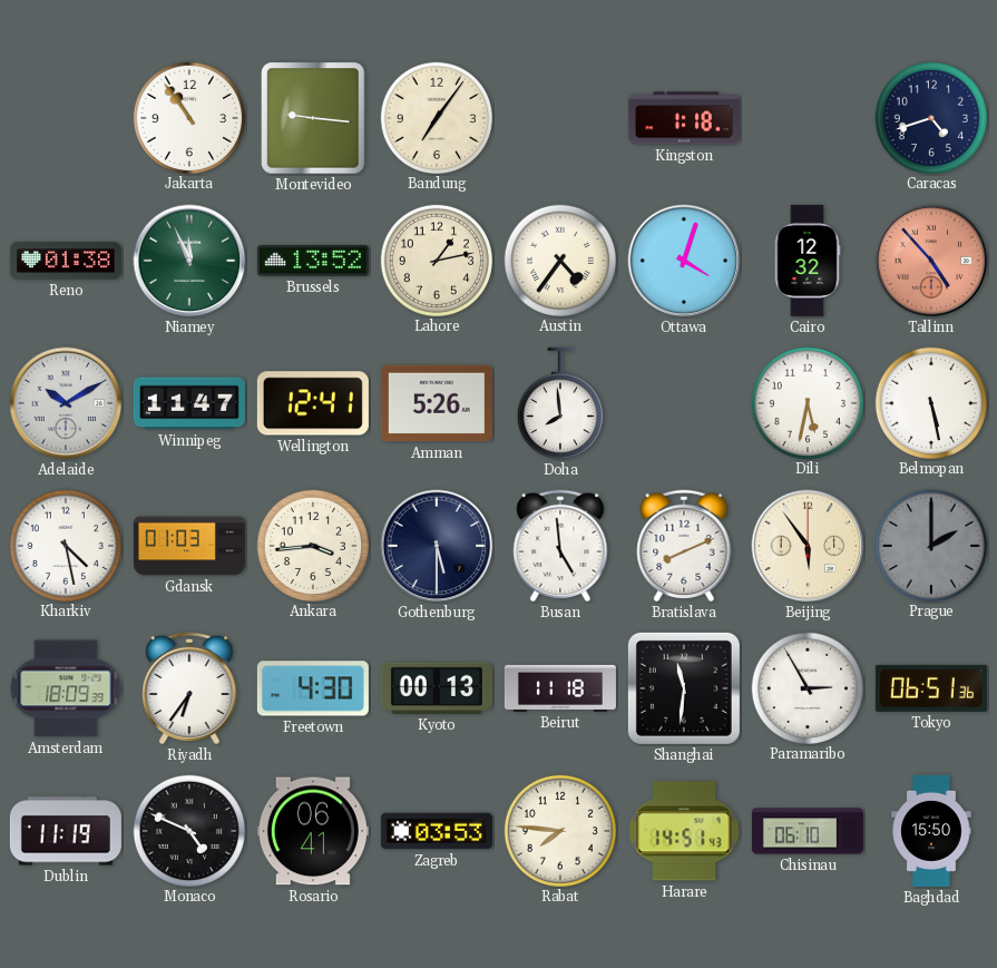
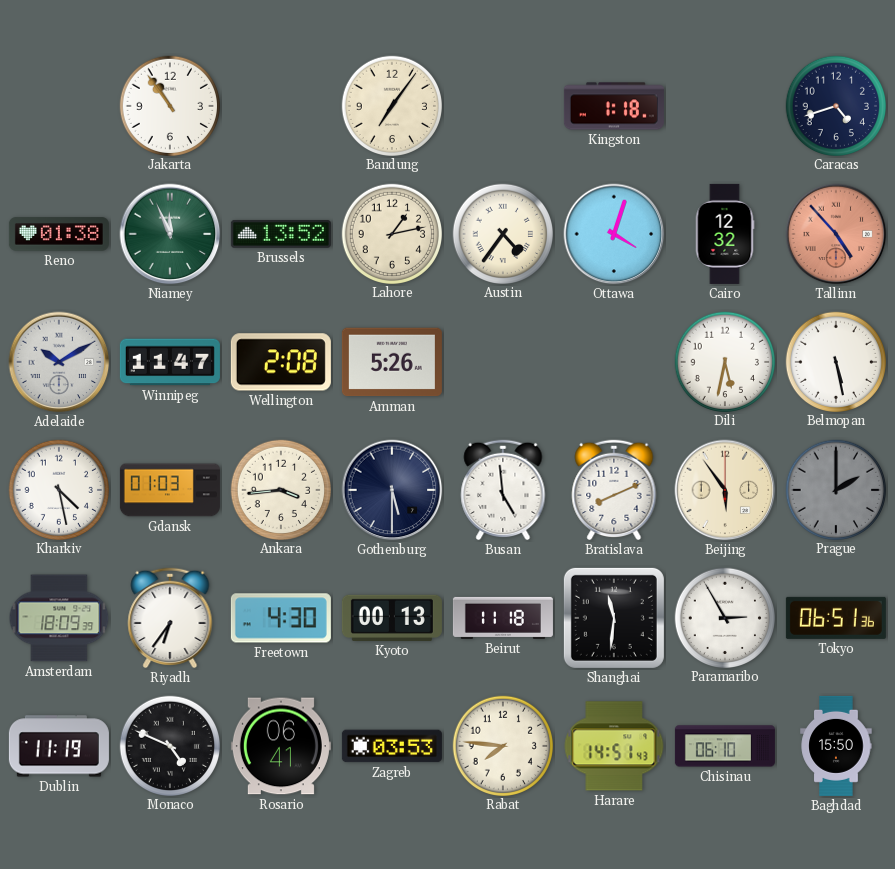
Montevideo: 9:16 -> none
Wellington: 12:41 -> 2:08
Doha: 7:59 -> none
